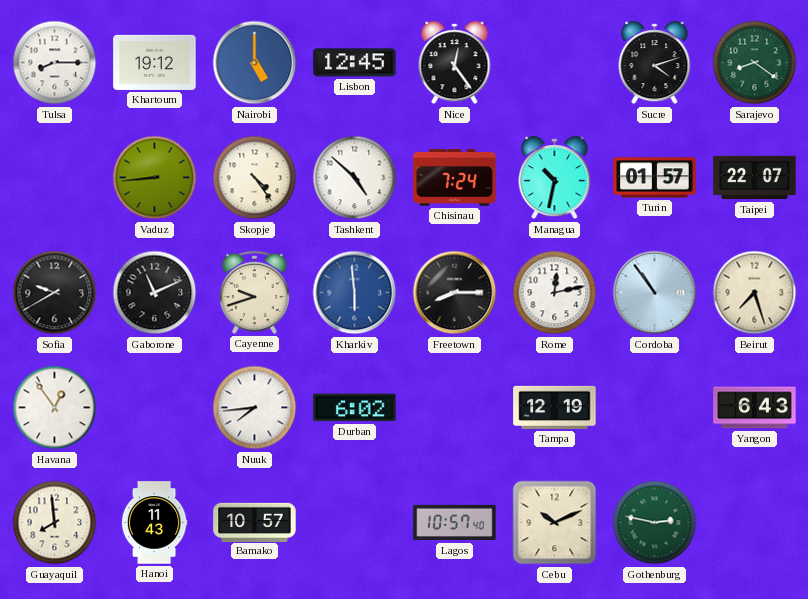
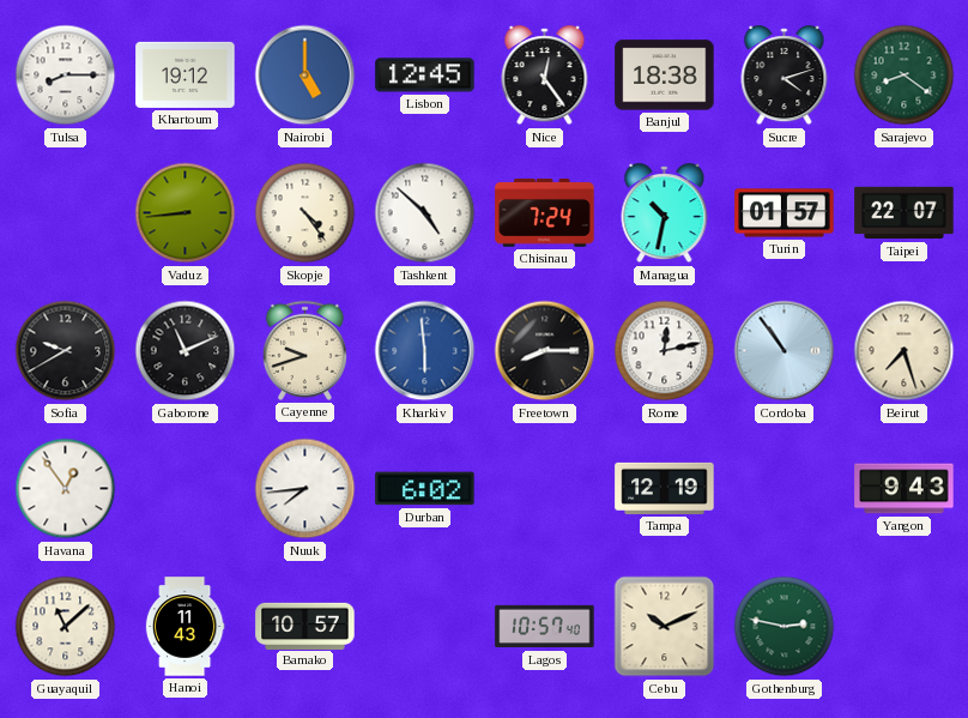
Banjul: none -> 18:38
Yangon: 6:43 -> 9:43
Guayaquil: 7:59 -> 11:08
